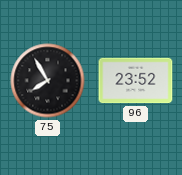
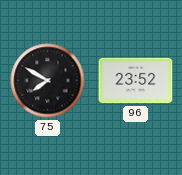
75: 7:55 -> 7:50
